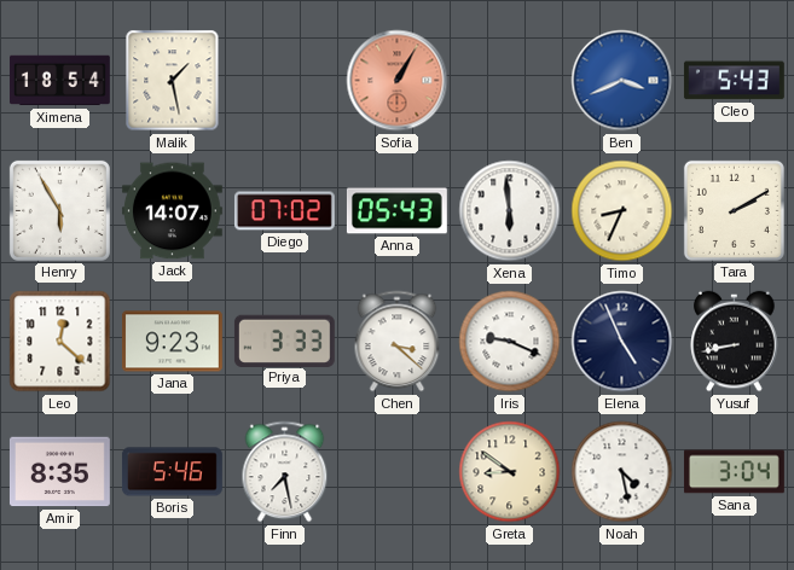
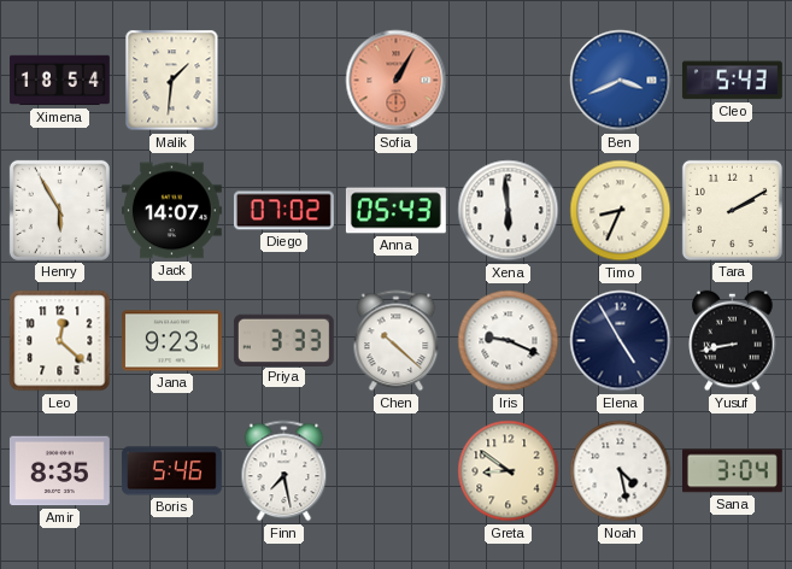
Malik: 1:28 -> 1:31
Chen: 3:22 -> 10:22
Elena: 4:56 -> 4:55
